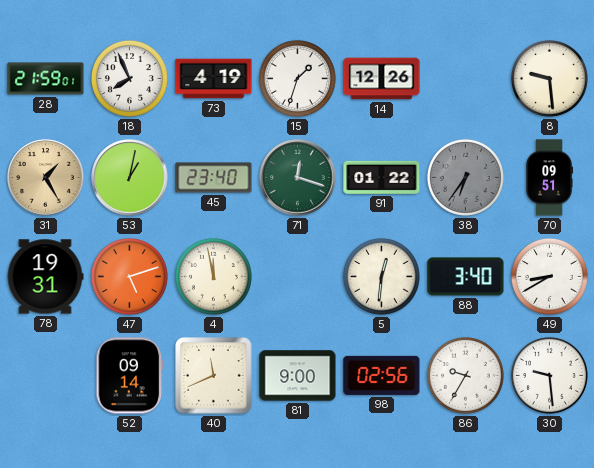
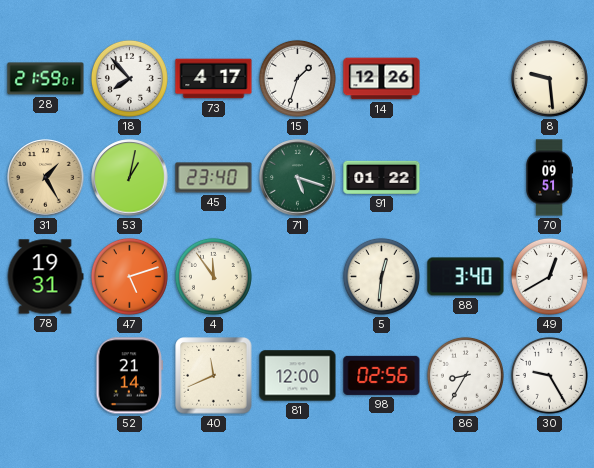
18: 7:56 -> 7:53
73: 4:19 -> 4:17
71: 12:18 -> 5:18
38: 6:36 -> none
4: 11:58 -> 11:54
49: 8:40 -> 12:40
52: 09:14 -> 21:14
81: 9:00 -> 12:00
86: 9:35 -> 8:35
30: 9:29 -> 9:25
